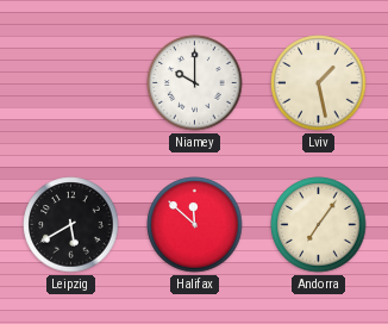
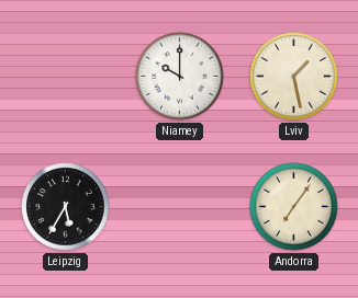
Leipzig: 5:40 -> 5:35
Halifax: 11:52 -> none
